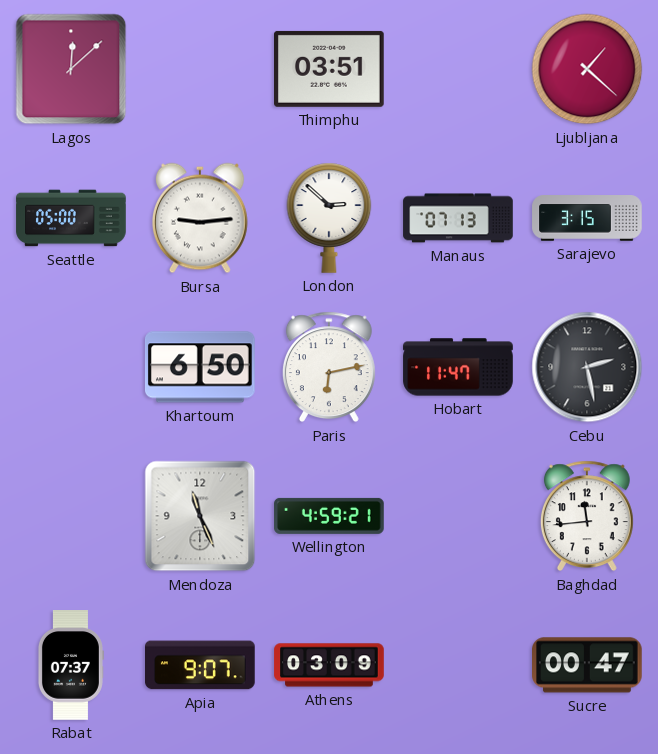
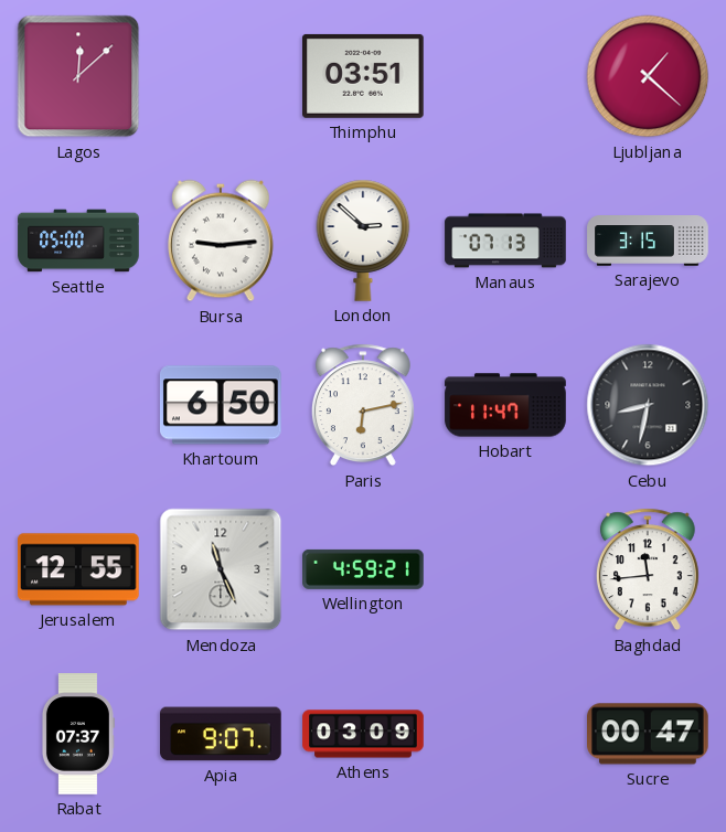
Cebu: 2:28 -> 8:32
Jerusalem: none -> 12:55
